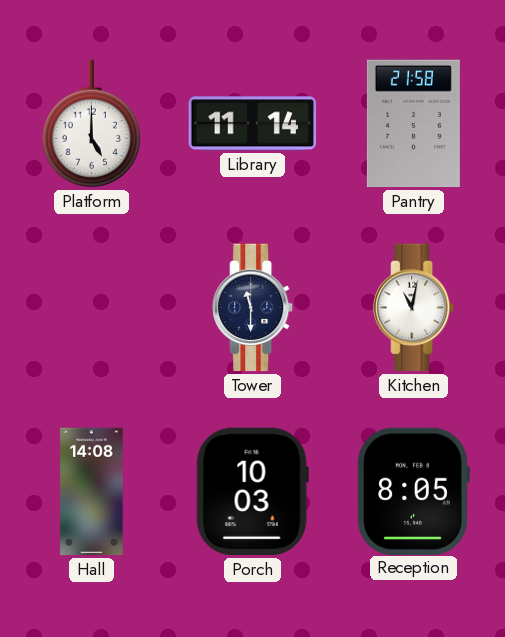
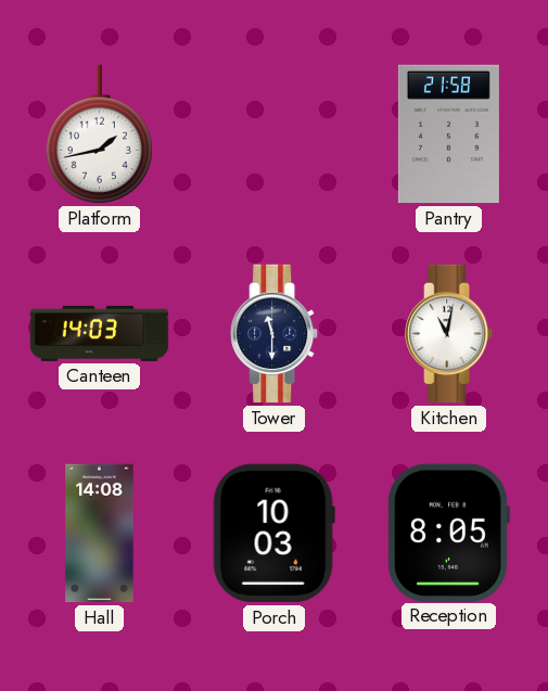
Platform: 5:00 -> 1:43
Library: 11:14 -> none
Canteen: none -> 14:03
